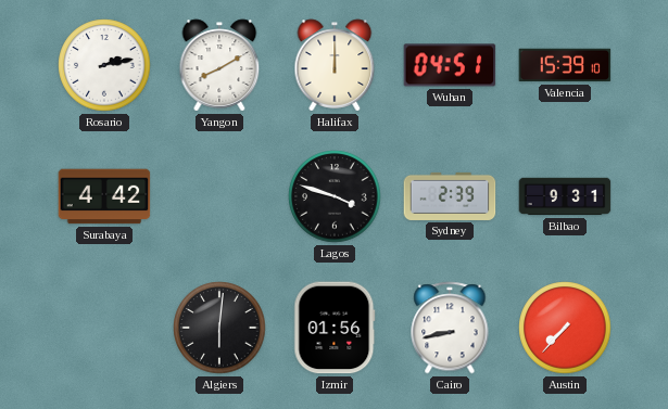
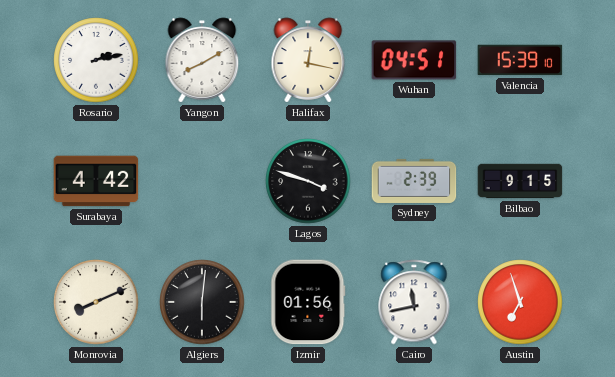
Halifax: 12:00 -> 12:17
Bilbao: 9:31 -> 9:15
Monrovia: none -> 8:11
Cairo: 8:43 -> 11:43
Austin: 7:37 -> 6:57
